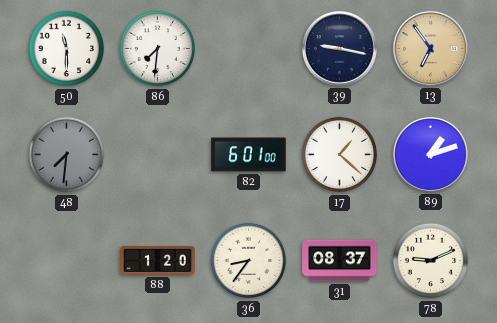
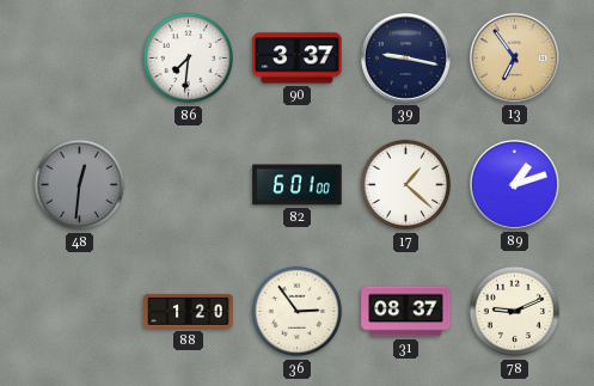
50: 11:30 -> none
90: none -> 3:37
48: 7:31 -> 12:31
36: 8:36 -> 2:54
